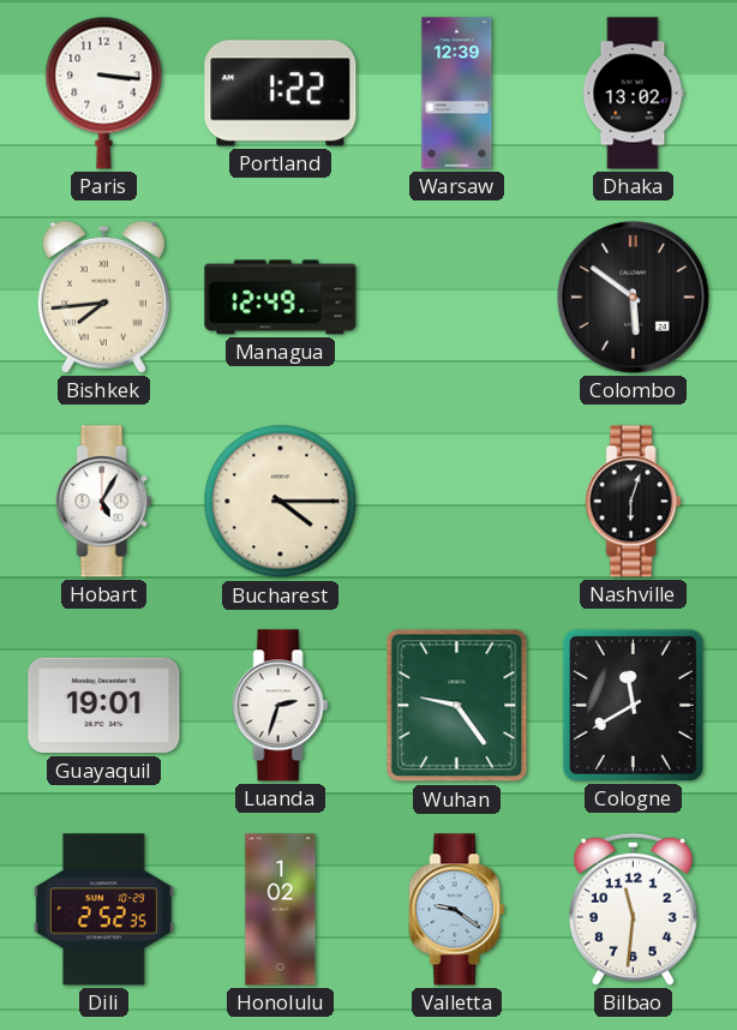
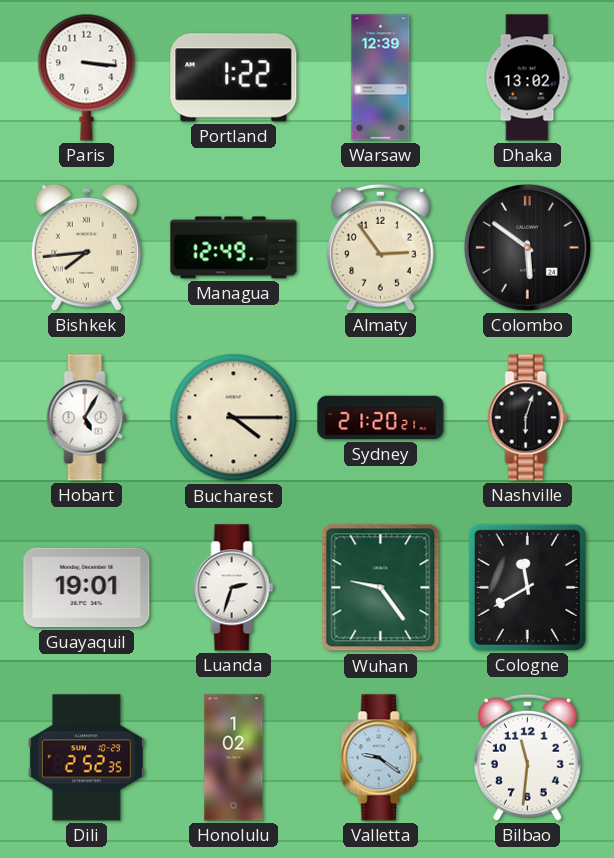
Almaty: none -> 2:54
Sydney: none -> 21:20
